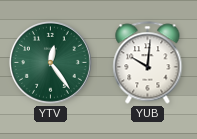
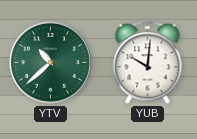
YTV: 12:24 -> 10:38
